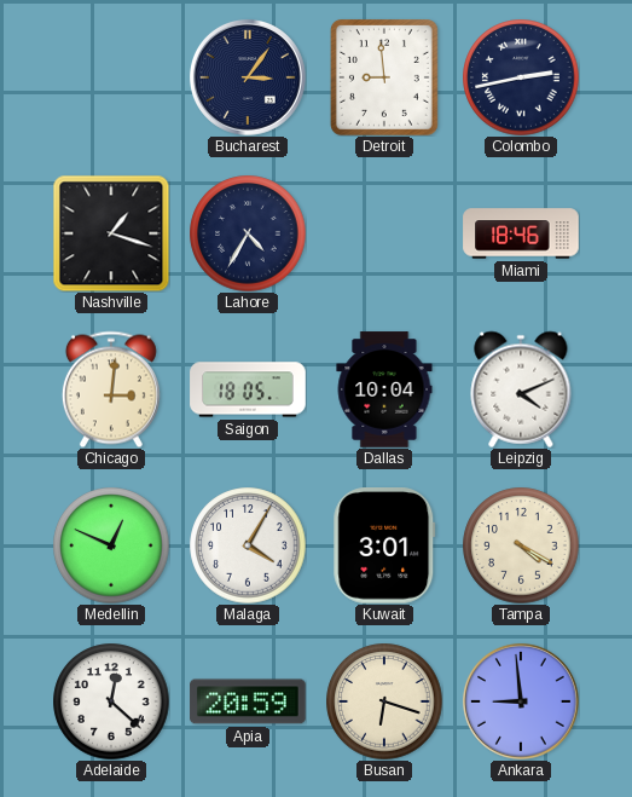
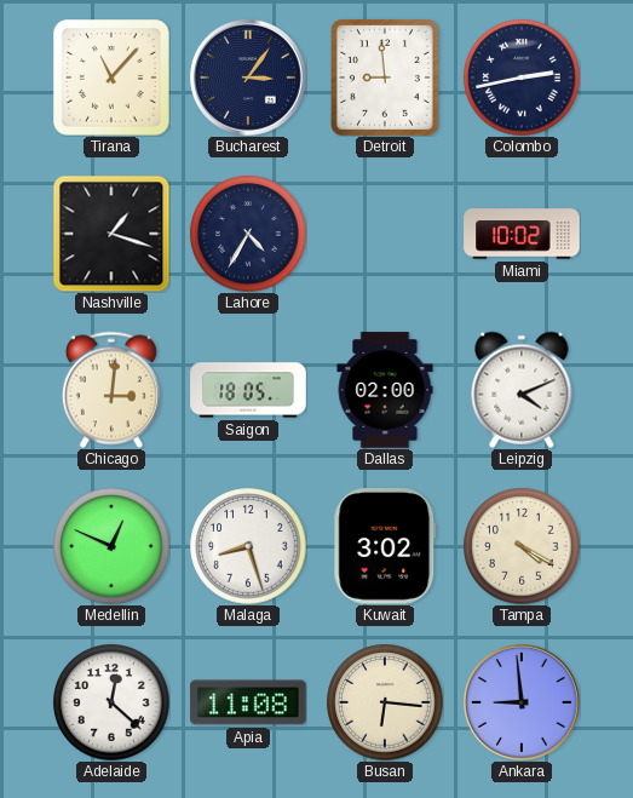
Tirana: none -> 11:07
Miami: 18:46 -> 10:02
Dallas: 10:04 -> 02:00
Malaga: 4:05 -> 8:27
Kuwait: 3:01 -> 3:02
Apia: 20:59 -> 11:08
Busan: 6:18 -> 6:16
